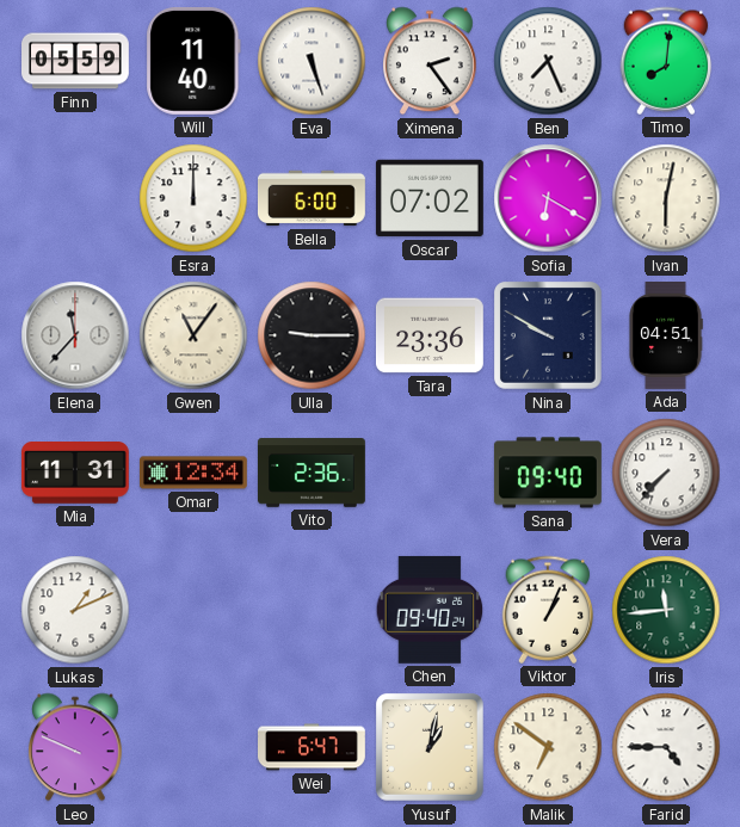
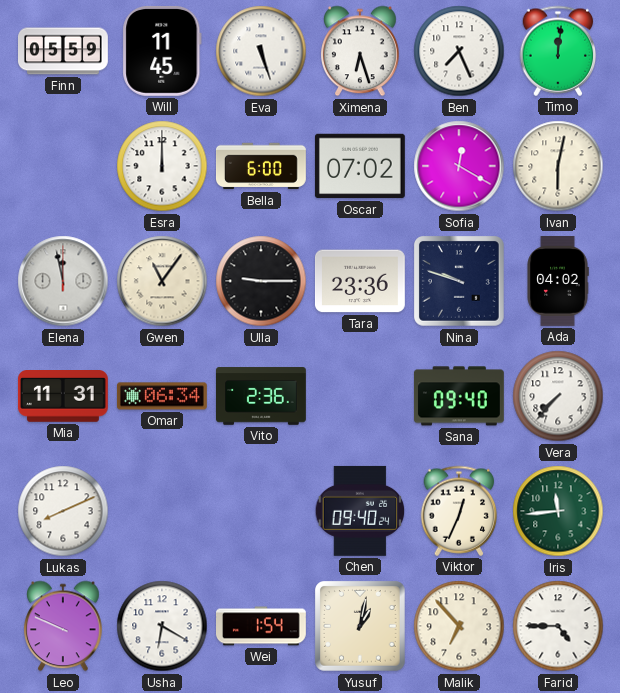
Will: 11:40 -> 11:45
Ximena: 2:24 -> 6:27
Timo: 8:01 -> 12:01
Sofia: 6:20 -> 12:20
Elena: 11:37 -> 11:58
Nina: 9:50 -> 9:48
Ada: 04:51 -> 04:02
Omar: 12:34 -> 06:34
Lukas: 1:11 -> 8:11
Viktor: 1:04 -> 12:34
Usha: none -> 6:20
Wei: 6:47 -> 1:54
Malik: 6:51 -> 6:53
